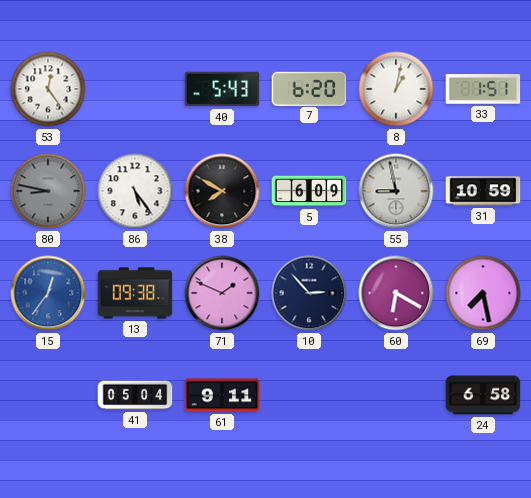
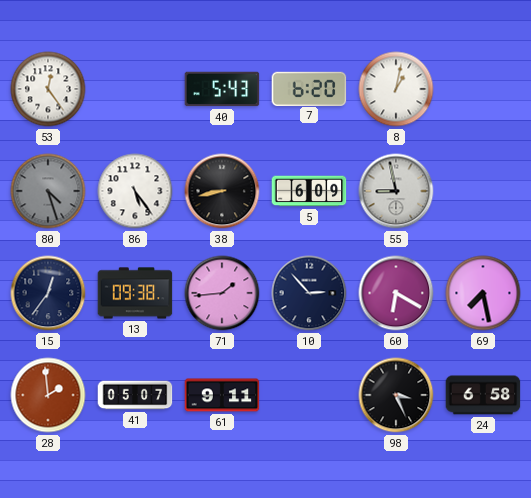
33: 1:51 -> none
80: 8:47 -> 4:27
38: 7:50 -> 8:43
31: 10:59 -> none
15 dial: blue -> navy
71: 1:49 -> 1:44
28: none -> 1:59
41: 05:04 -> 05:07
98: none -> 3:26
